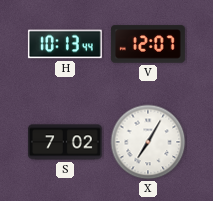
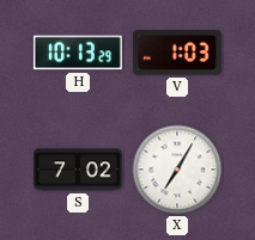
H: 10:13:44 -> 10:13:29
V: 12:07 -> 1:03
